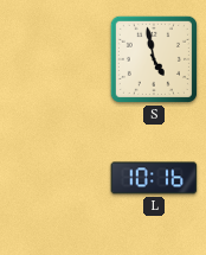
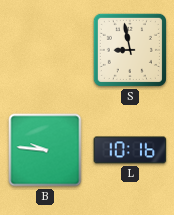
S: 4:58 -> 8:58
B: none -> 9:46
